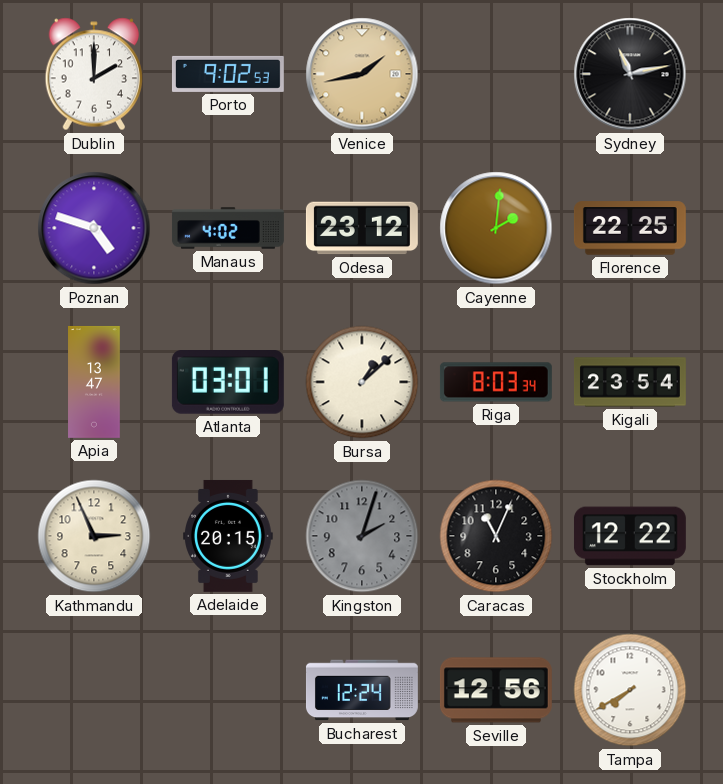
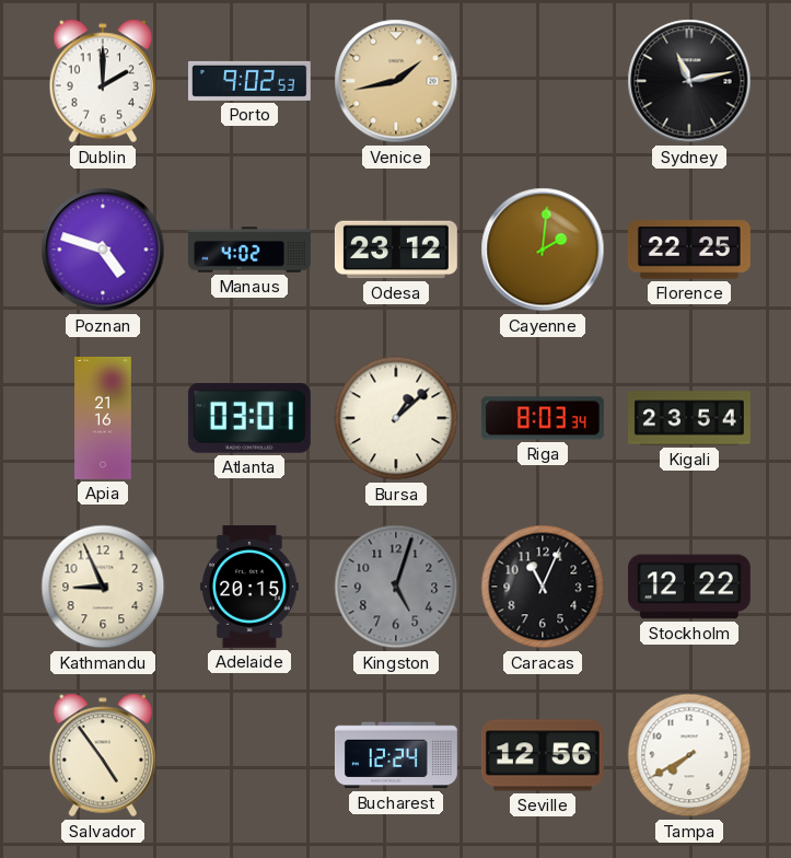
Apia: 13:47 -> 21:16
Kathmandu: 2:56 -> 8:56
Kingston: 2:03 -> 5:03
Salvador: none -> 4:54
